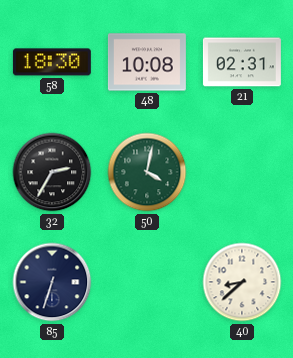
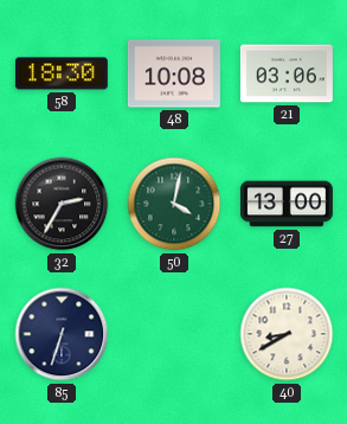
21: 02:31 -> 03:06
27: none -> 13:00
40: 8:38 -> 8:40
